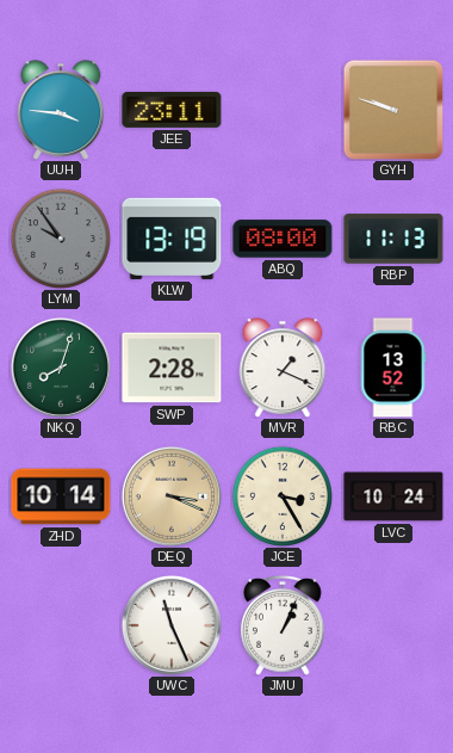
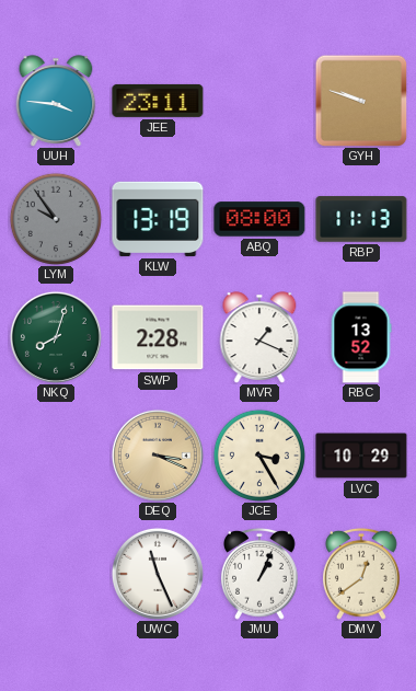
ZHD: 10:14 -> none
LVC: 10:24 -> 10:29
DMV: none -> 12:39
